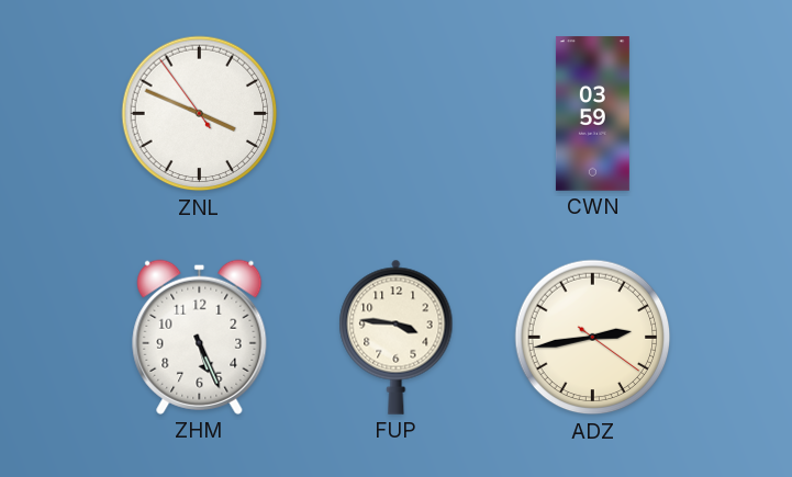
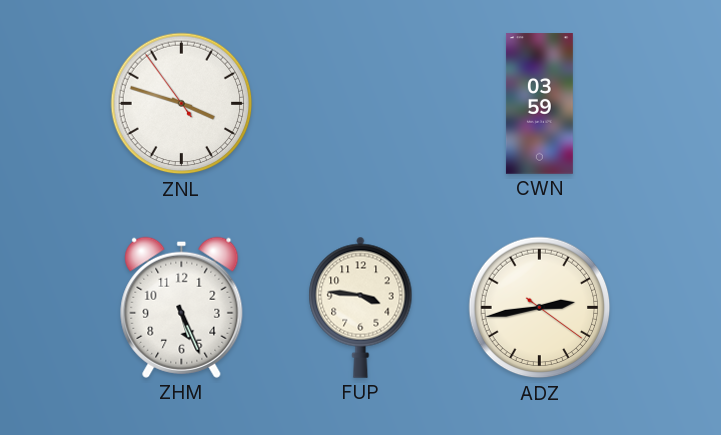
ZNL: 3:48 -> 3:47
